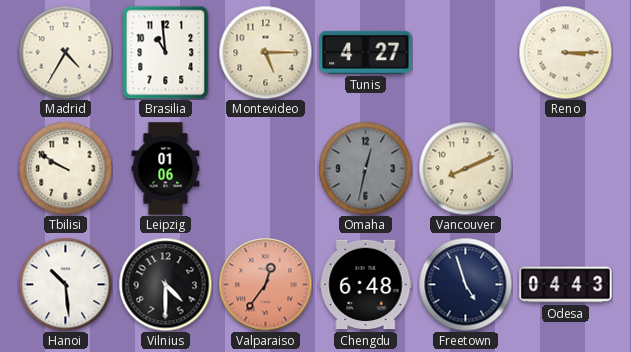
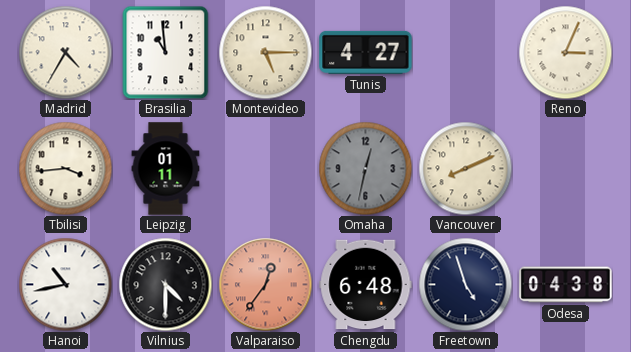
Reno: 3:15 -> 3:04
Tbilisi: 9:50 -> 3:44
Leipzig: 01:06 -> 01:11
Hanoi: 10:29 -> 10:43
Odesa: 04:43 -> 04:38
